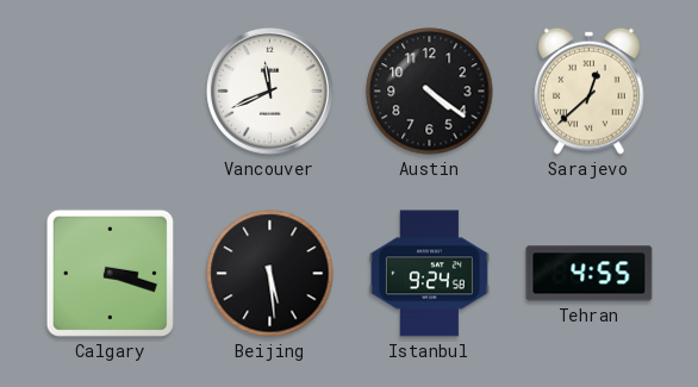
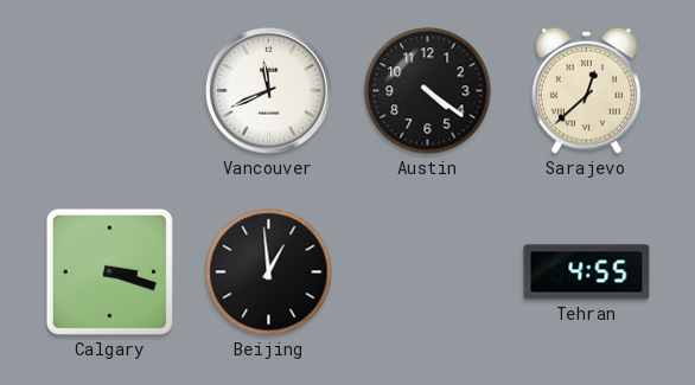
Beijing: 5:29 -> 12:59
Istanbul: 9:24 -> none
